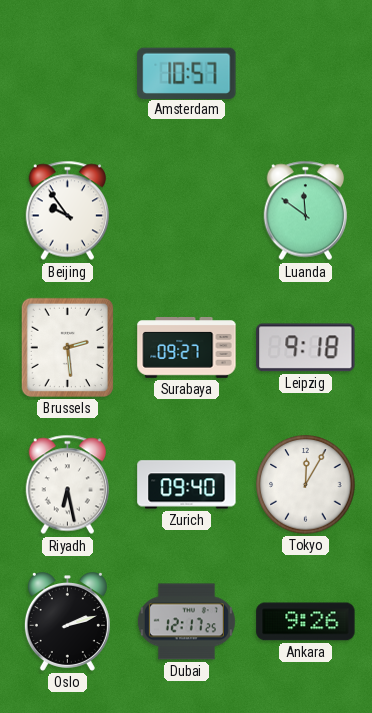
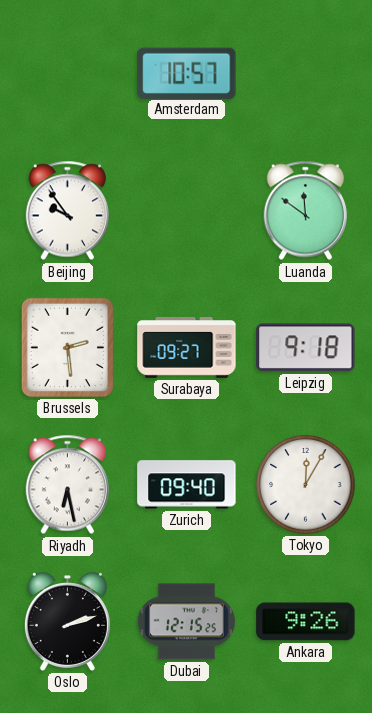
Dubai: 12:17 -> 12:15
